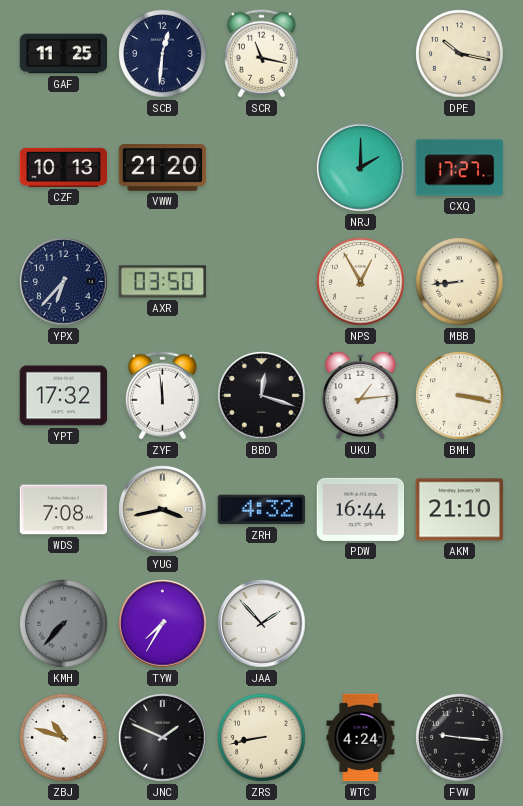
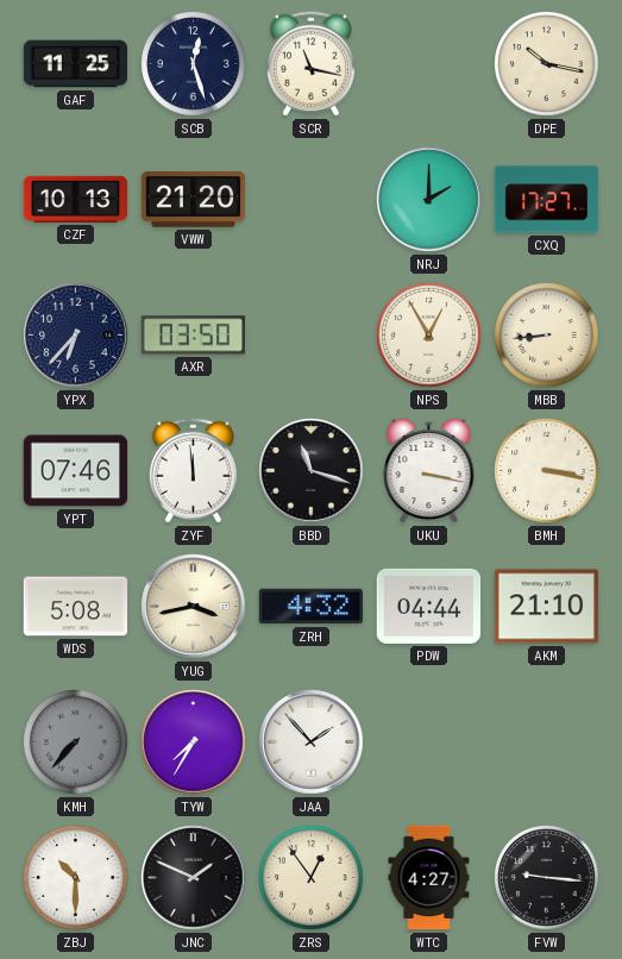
SCB: 12:31 -> 12:27
YPT: 17:32 -> 07:46
BBD: 12:18 -> 11:18
UKU: 1:14 -> 3:17
WDS: 7:08 -> 5:08
PDW: 16:44 -> 04:44
ZBJ: 10:48 -> 10:30
ZRS: 8:43 -> 12:54
WTC: 4:24 -> 4:27
